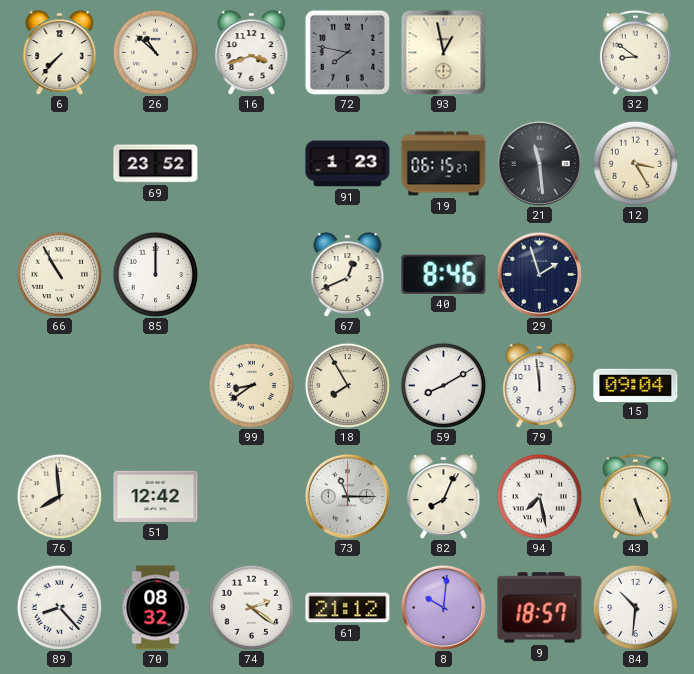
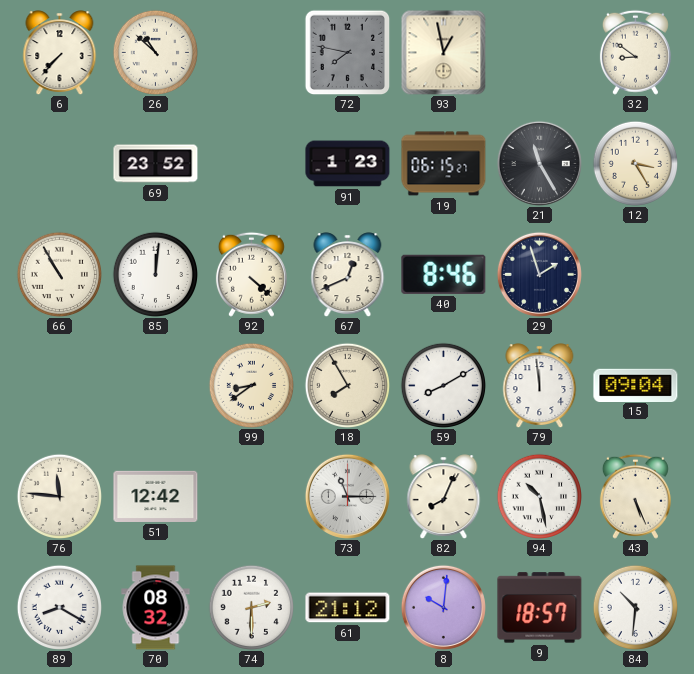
16: 3:42 -> none
21: 11:29 -> 11:25
85: 12:00 -> 12:01
92: none -> 4:22
76: 7:59 -> 11:46
94: 7:28 -> 10:28
89: 8:23 -> 8:20
74: 2:21 -> 2:30
